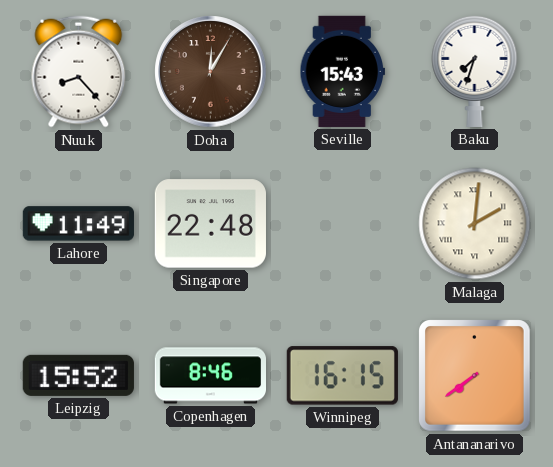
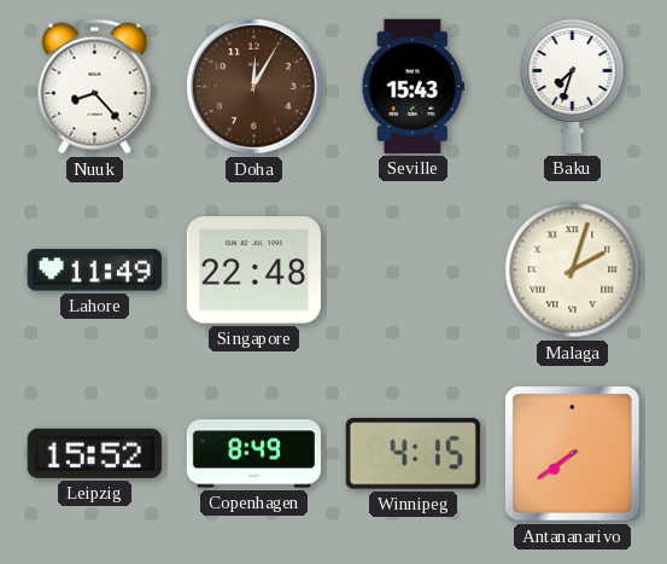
Malaga: 2:01 -> 2:03
Copenhagen: 8:46 -> 8:49
Winnipeg: 16:15 -> 4:15
